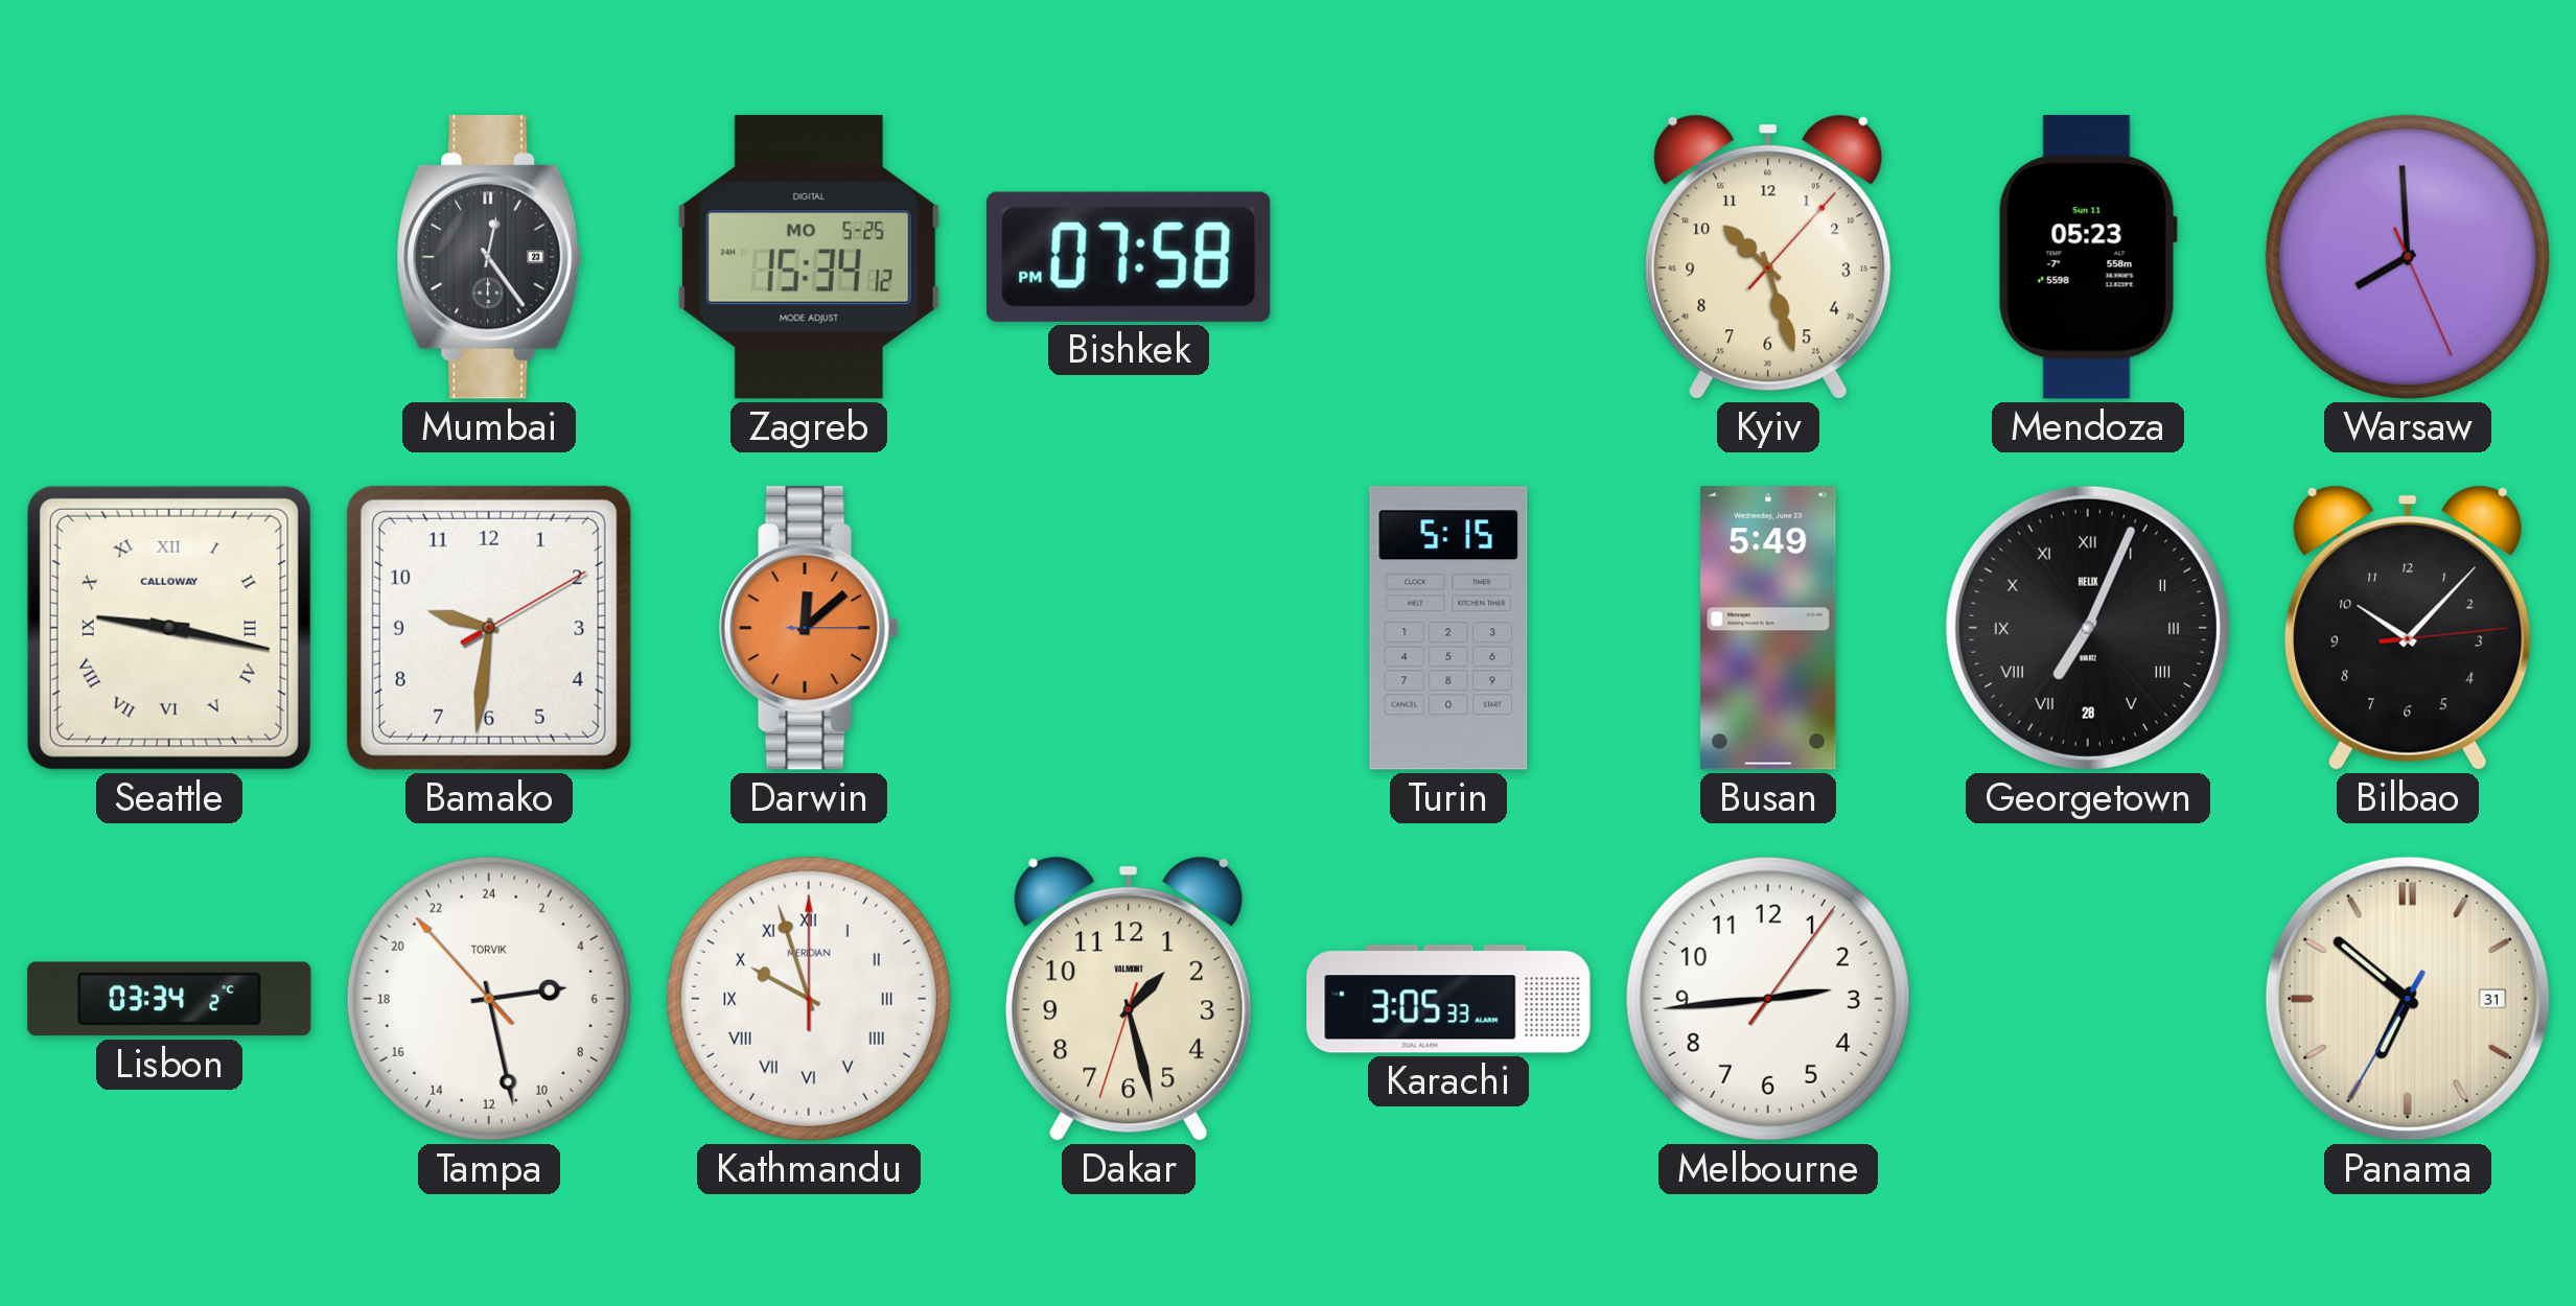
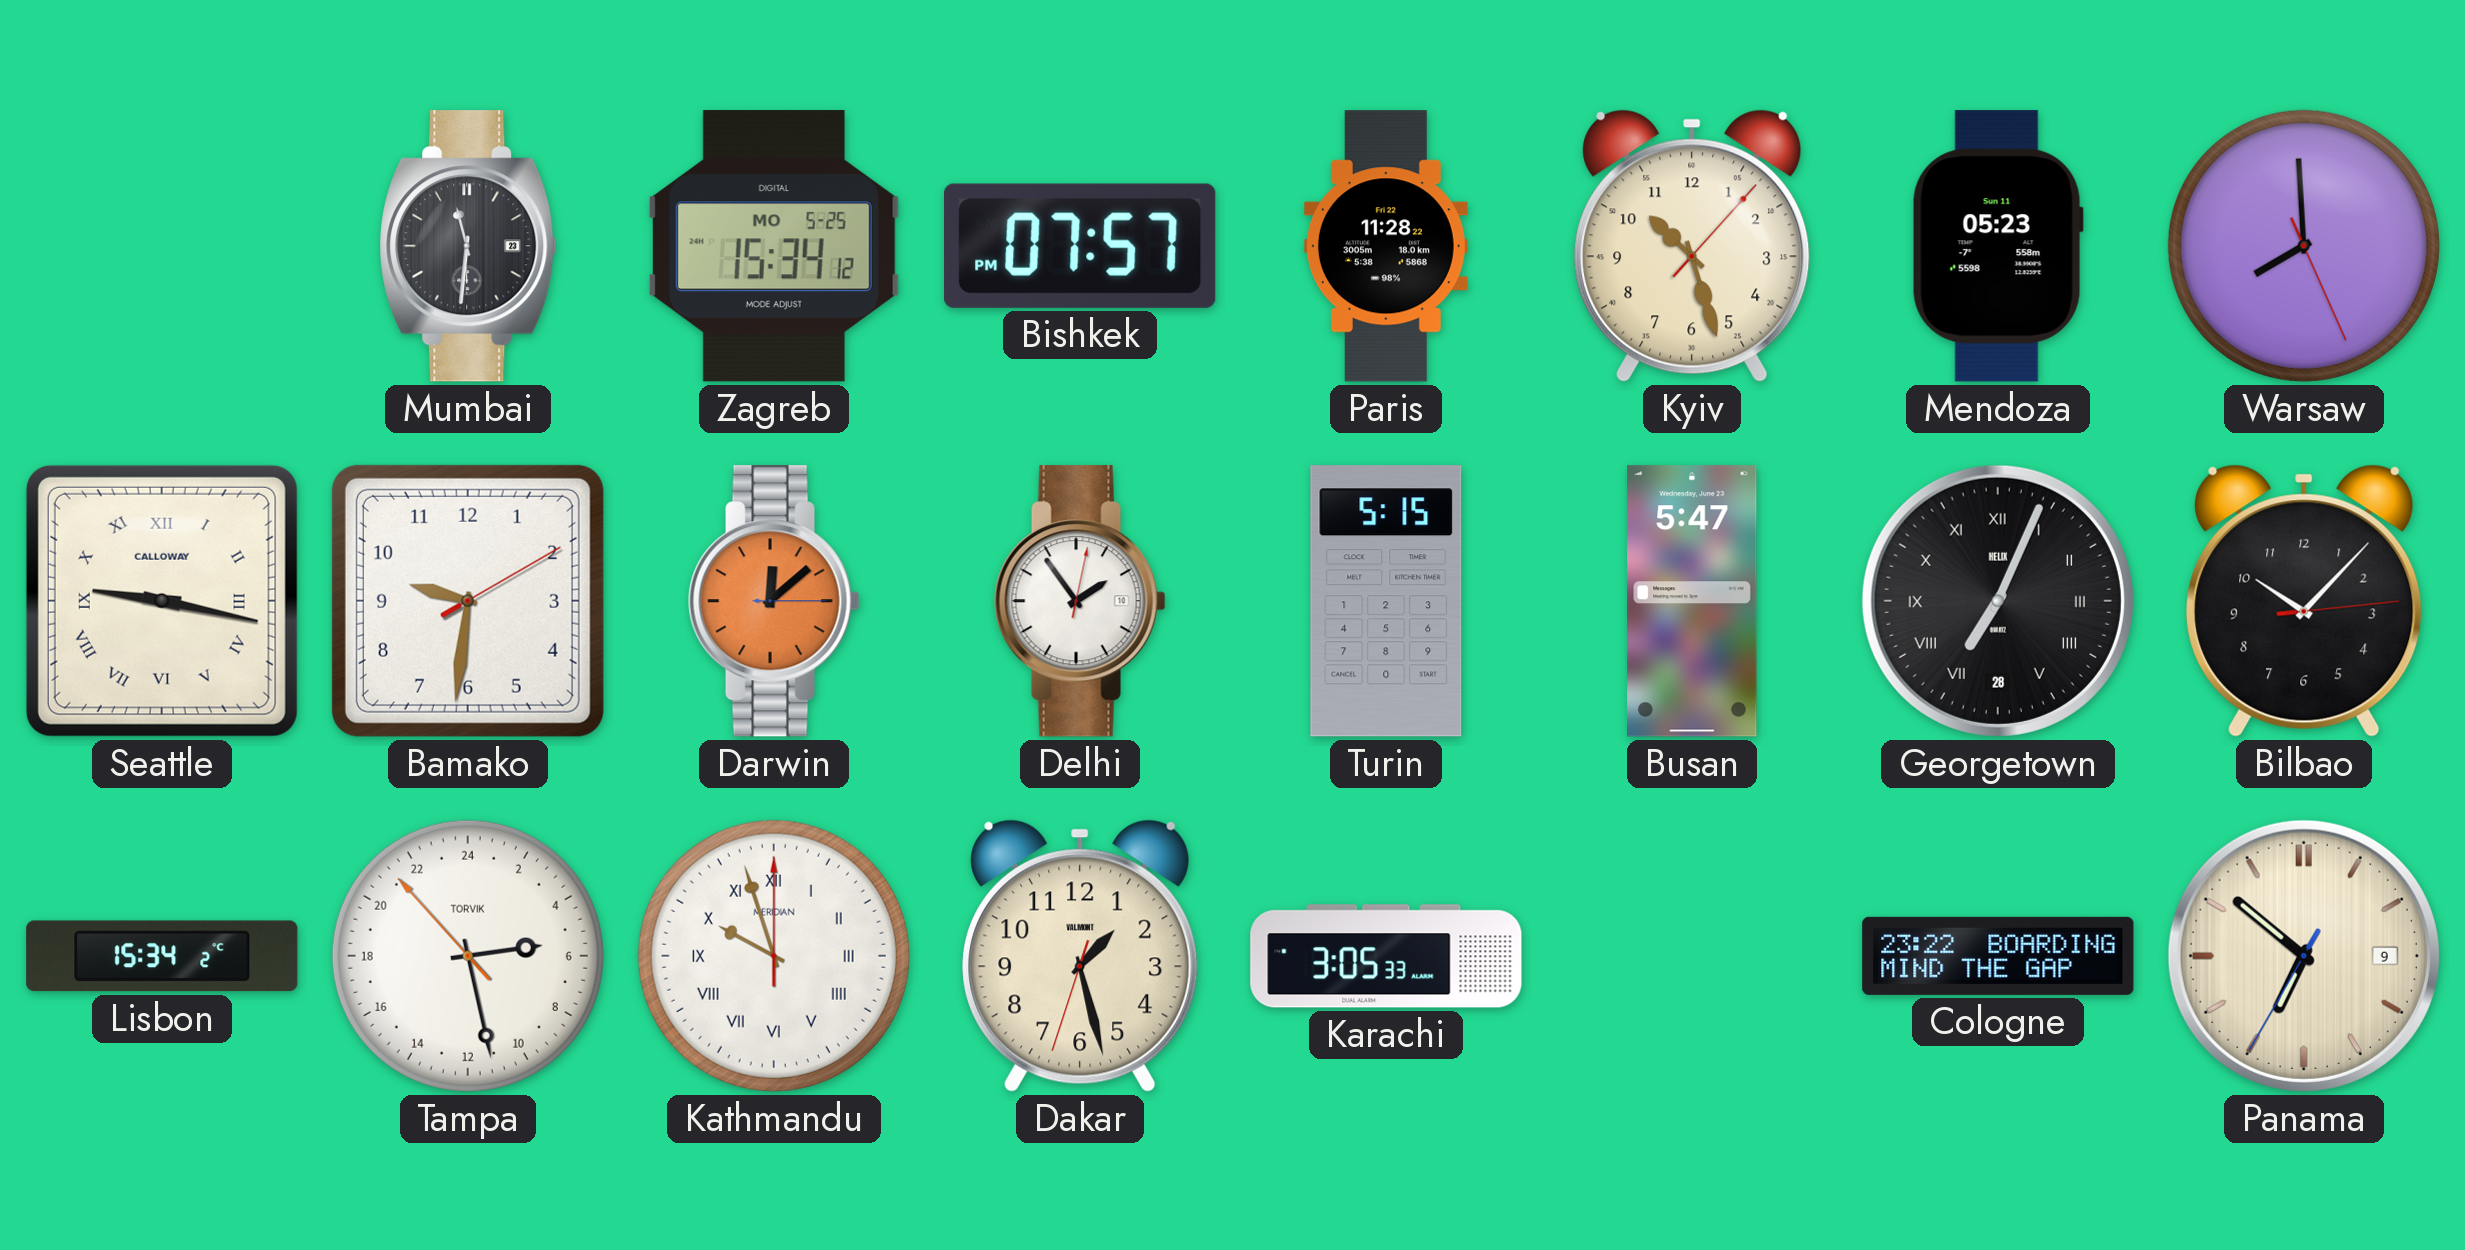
Mumbai: 12:24 -> 11:31
Bishkek: 07:58 -> 07:57
Paris: none -> 11:28
Delhi: none -> 1:54
Busan: 5:49 -> 5:47
Lisbon: 03:34 -> 15:34
Melbourne: 2:44 -> none
Cologne: none -> 23:22
Panama date: 31 -> 9
